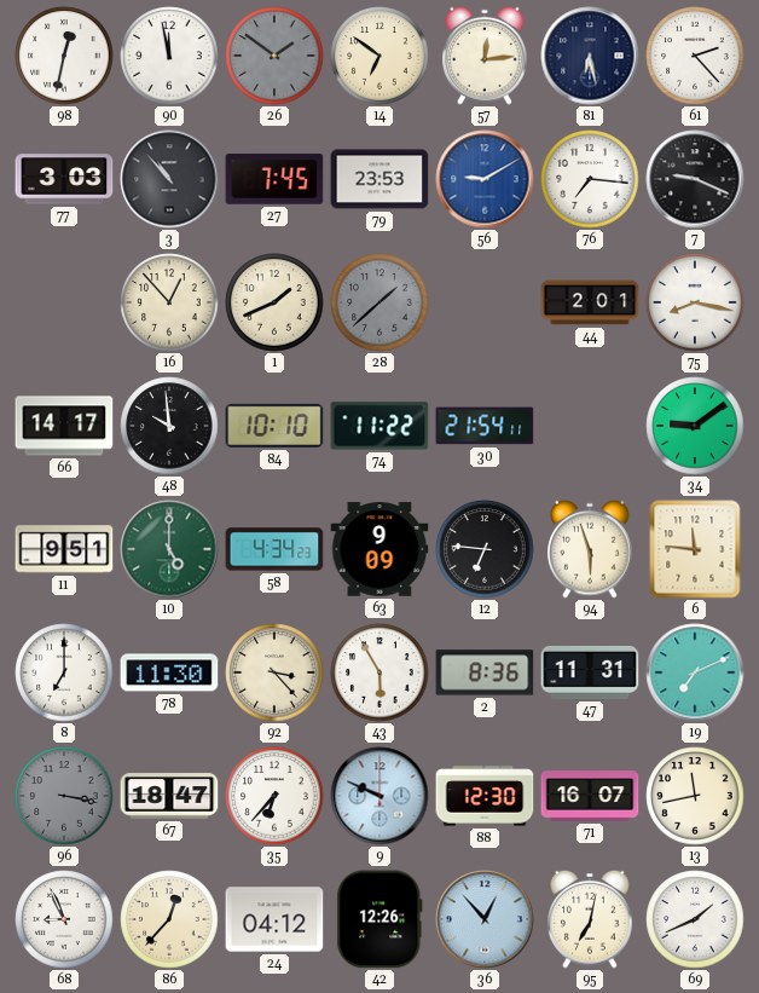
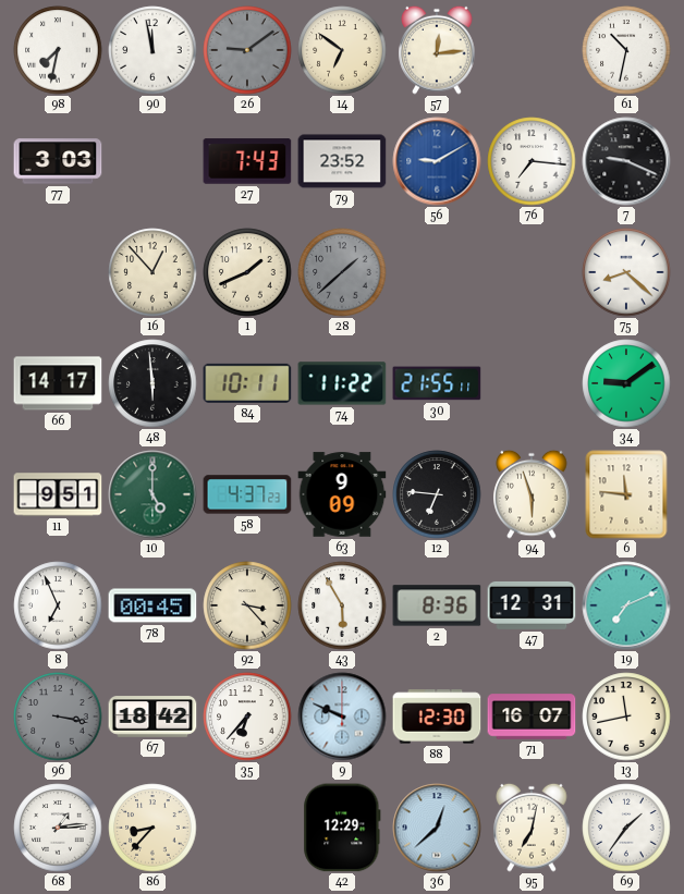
98: 12:32 -> 7:32
26: 1:51 -> 9:09
81: 6:28 -> none
61: 2:23 -> 10:32
3: 10:53 -> none
27: 7:45 -> 7:43
79: 23:53 -> 23:52
44: 2:01 -> none
75: 8:17 -> 8:22
48: 9:59 -> 5:59
84: 10:10 -> 10:11
30: 21:54 -> 21:55
58: 4:34 -> 4:37
8: 7:00 -> 6:56
78: 11:30 -> 00:45
47: 11:31 -> 12:31
67: 18:47 -> 18:42
68: 8:56 -> 1:14
86: 12:37 -> 8:37
24: 04:12 -> none
42: 12:26 -> 12:29
36: 12:53 -> 12:38
69: 1:41 -> 1:36
